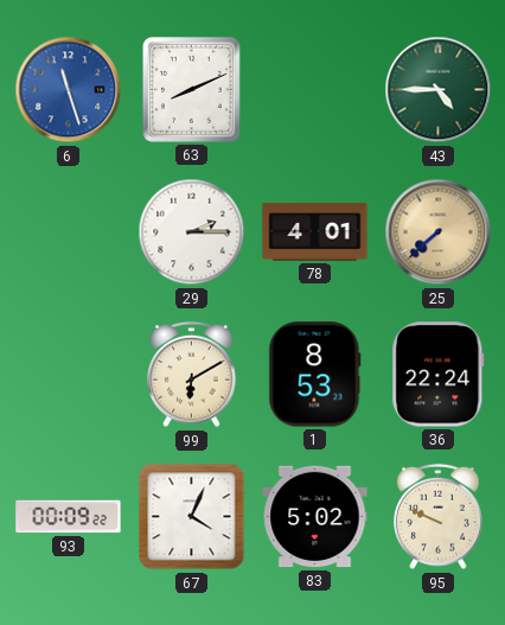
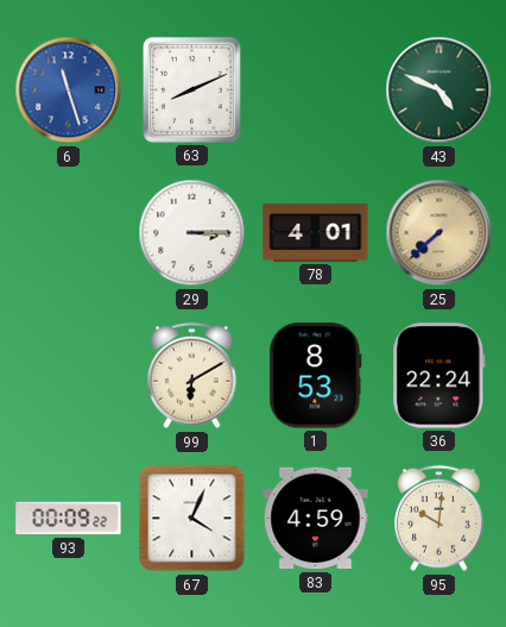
43: 4:45 -> 4:49
29: 2:15 -> 3:15
83: 5:02 -> 4:59
95: 9:49 -> 10:01
